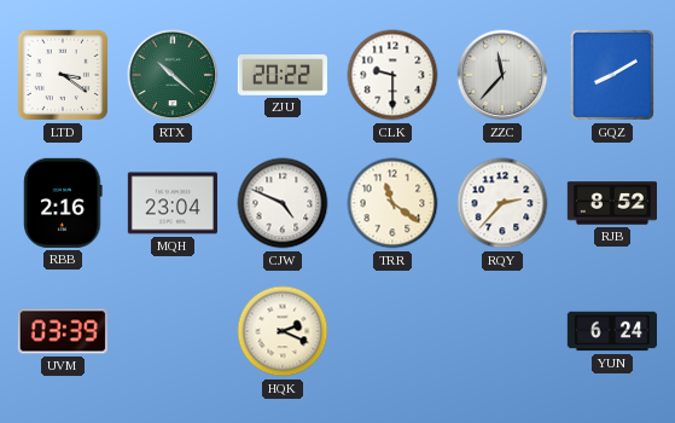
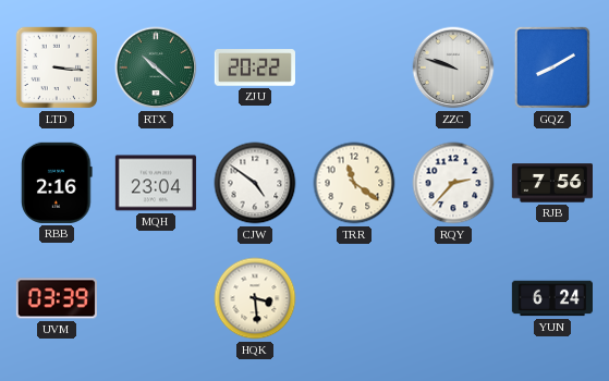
LTD: 3:21 -> 3:16
CLK: 9:30 -> none
ZZC: 11:37 -> 9:48
CJW: 4:49 -> 4:51
RJB: 8:52 -> 7:56
HQK: 2:19 -> 3:29
